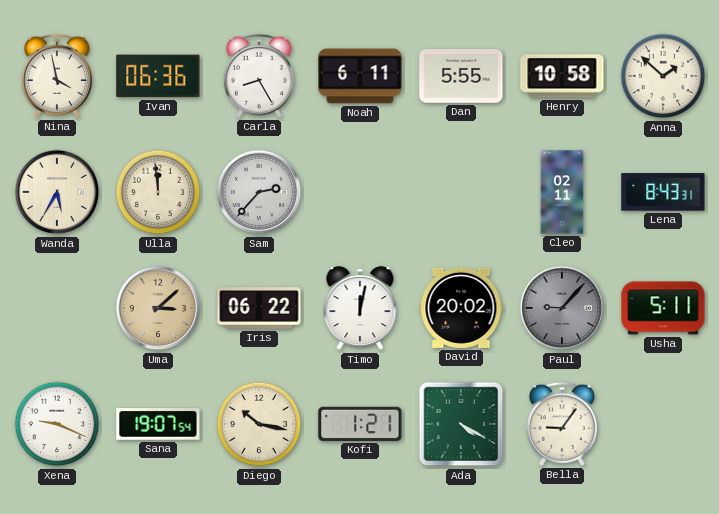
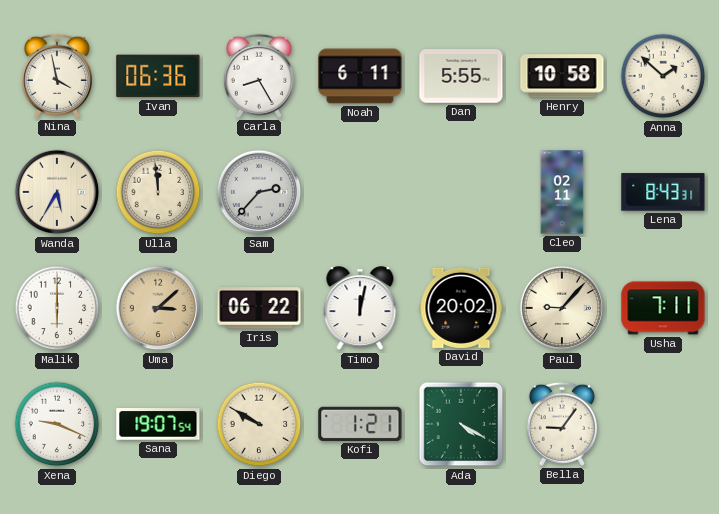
Malik: none -> 6:00
Paul dial: grey -> cream
Usha: 5:11 -> 7:11
Diego: 10:17 -> 9:50
